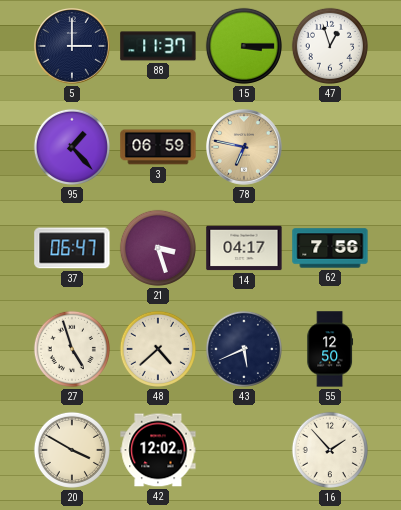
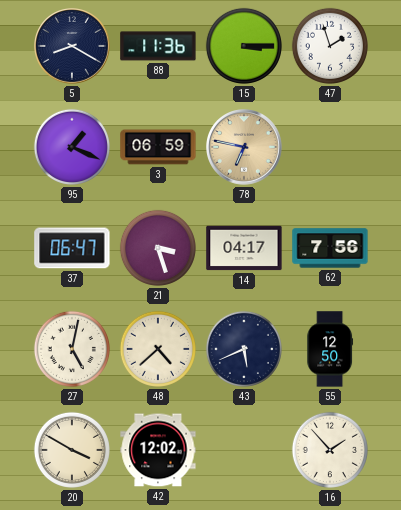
5: 3:00 -> 8:20
88: 11:37 -> 11:36
47: 12:57 -> 1:57
95: 1:23 -> 1:19
27: 4:57 -> 5:02
